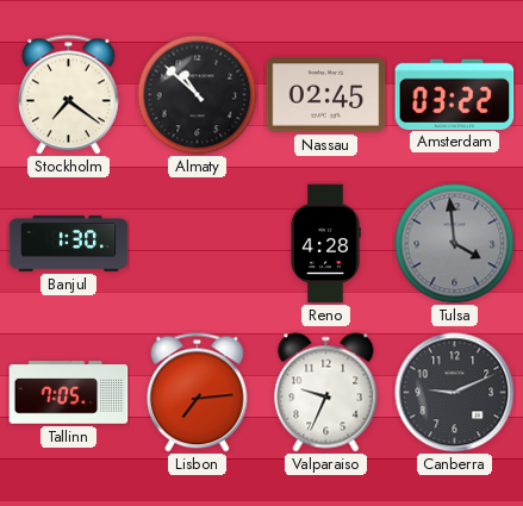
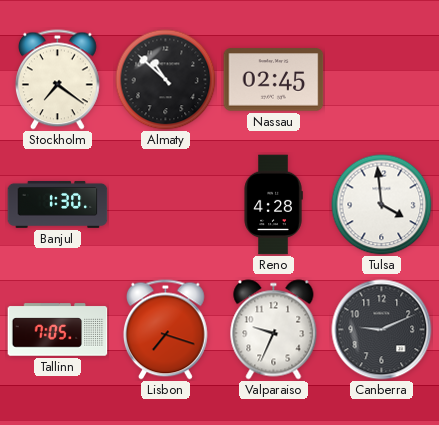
Amsterdam: 03:22 -> none
Tulsa dial: grey -> white
Lisbon: 7:14 -> 7:18
